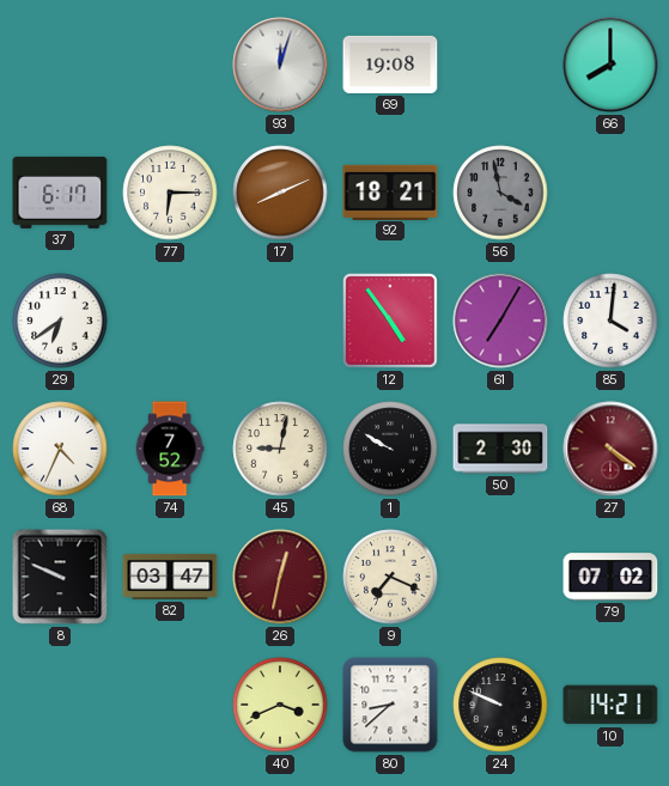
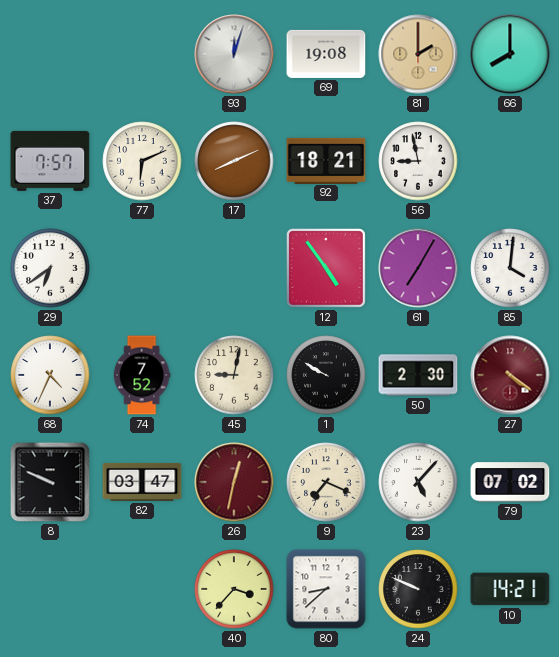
81: none -> 2:00
37: 6:17 -> 7:57
77: 6:15 -> 6:11
56: 3:58 -> 8:58
56 dial: grey -> white
23: none -> 5:07
40: 3:41 -> 3:37
